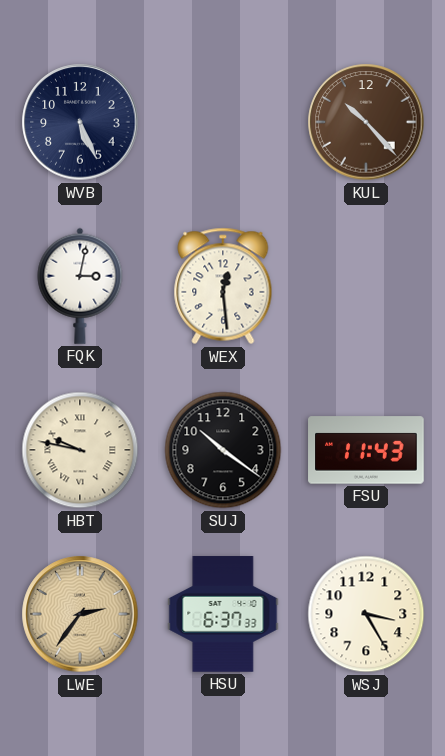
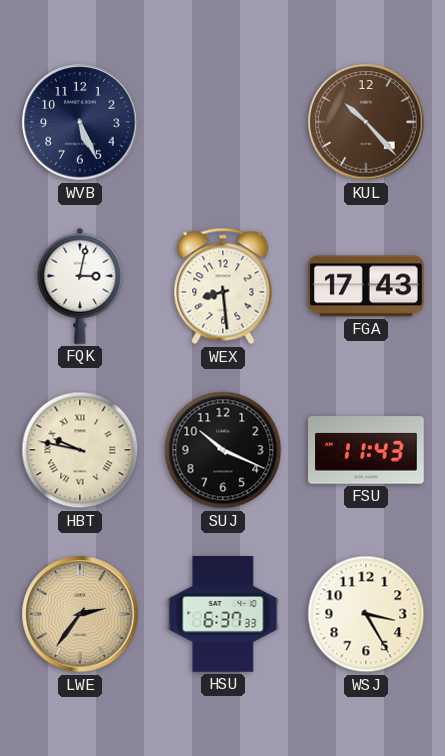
WEX: 12:29 -> 8:29
FGA: none -> 17:43
SUJ: 10:21 -> 10:19
